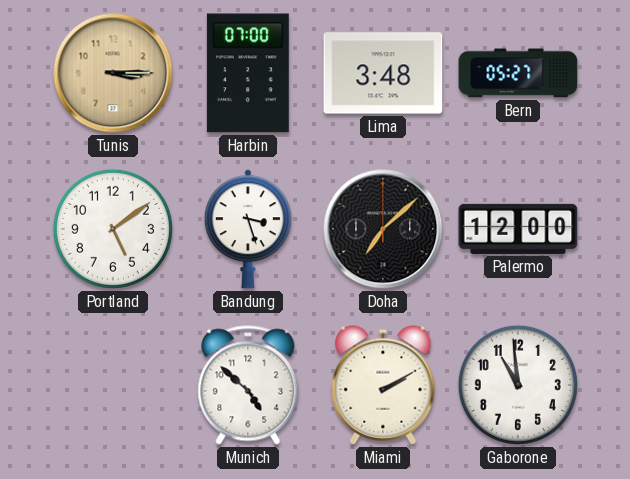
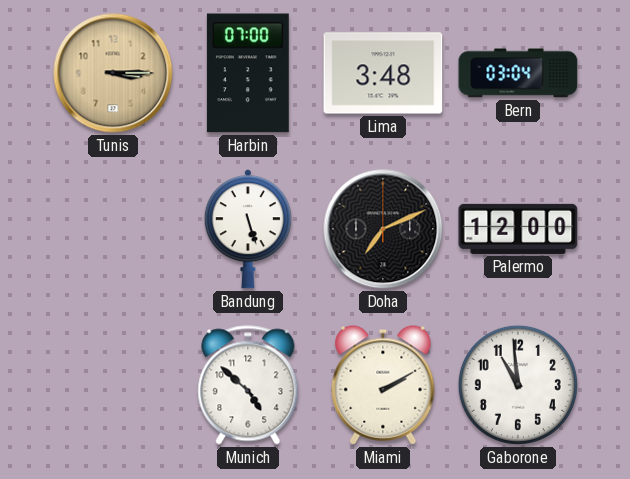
Bern: 05:27 -> 03:04
Portland: 5:09 -> none
Bandung: 3:27 -> 5:27
Doha: 7:08 -> 7:11
